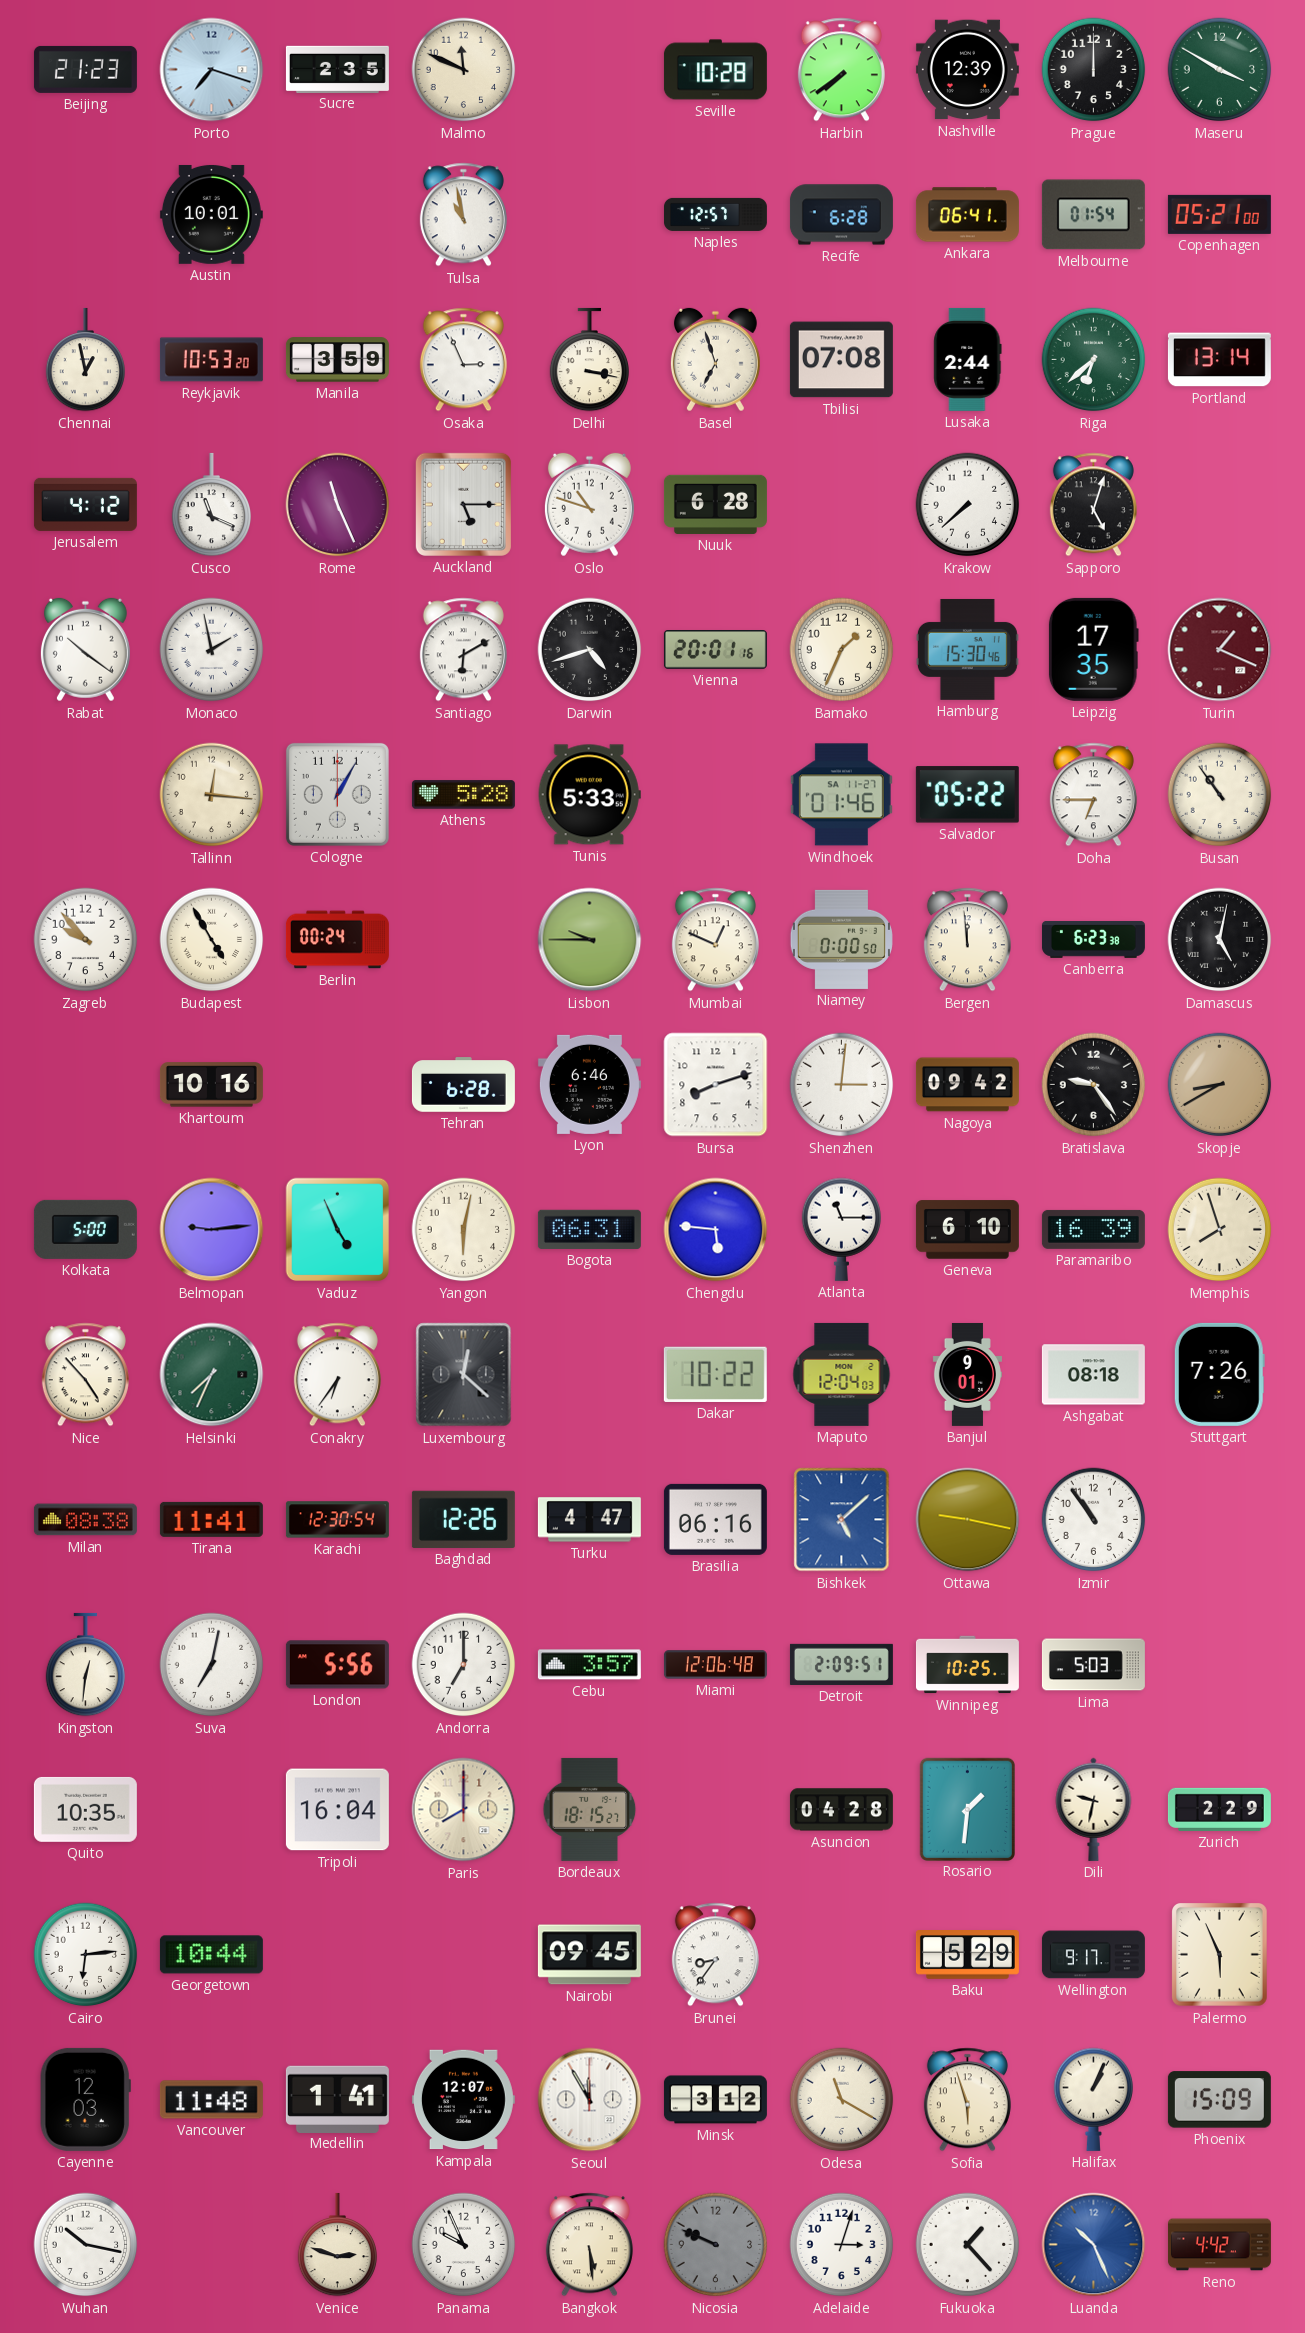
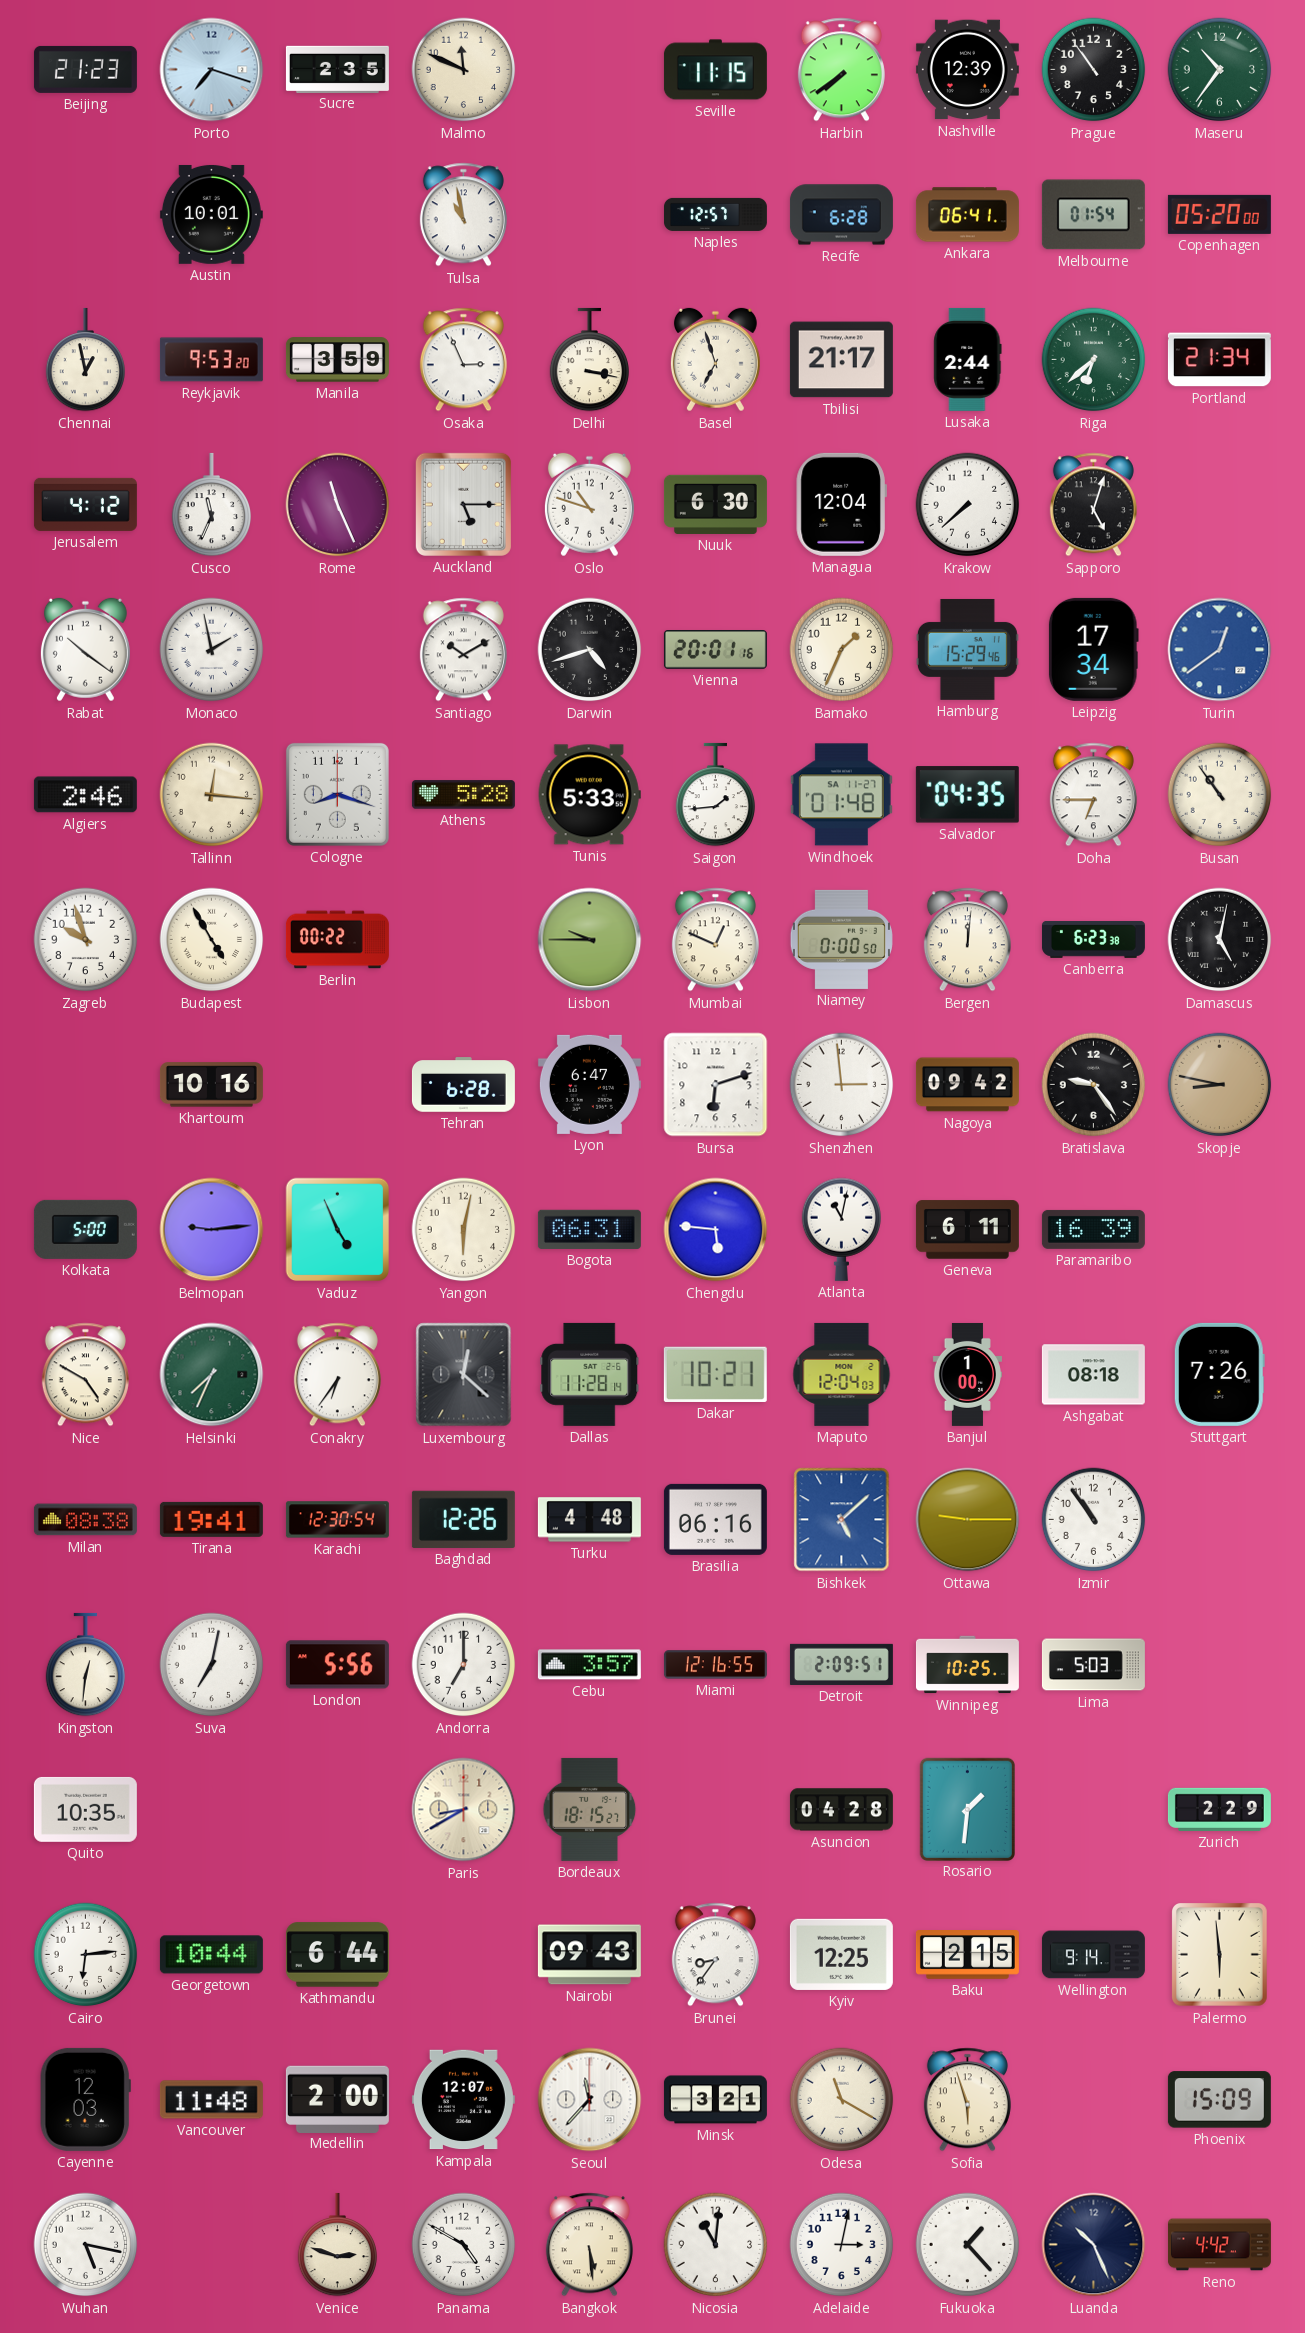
Seville: 10:28 -> 11:15
Prague: 12:00 -> 10:54
Maseru: 3:50 -> 10:36
Copenhagen: 05:21 -> 05:20
Reykjavik: 10:53 -> 9:53
Tbilisi: 07:08 -> 21:17
Portland: 13:14 -> 21:34
Cusco: 11:19 -> 11:34
Nuuk: 6:28 -> 6:30
Managua: none -> 12:04
Santiago: 6:10 -> 10:10
Hamburg: 15:30 -> 15:29
Leipzig: 17:35 -> 17:34
Turin: 1:19 -> 12:39
Turin dial: burgundy -> blue
Algiers: none -> 2:46
Cologne: 1:05 -> 8:18
Saigon: none -> 1:44
Windhoek: 01:46 -> 01:48
Salvador: 05:22 -> 04:35
Zagreb: 9:53 -> 9:57
Berlin: 00:24 -> 00:22
Bergen: 11:59 -> 12:01
Lyon: 6:46 -> 6:47
Bursa: 8:12 -> 6:12
Shenzhen: 3:01 -> 2:59
Skopje: 8:40 -> 8:47
Atlanta: 11:15 -> 11:02
Geneva: 6:10 -> 6:11
Memphis: 7:57 -> none
Nice: 4:53 -> 4:50
Dallas: none -> 11:28
Dakar: 10:22 -> 10:21
Banjul: 9:01 -> 1:00
Tirana: 11:41 -> 19:41
Turku: 4:47 -> 4:48
Ottawa: 9:17 -> 9:15
Miami: 12:06 -> 12:16
Tripoli: 16:04 -> none
Paris: 8:00 -> 8:40
Dili: 9:32 -> none
Kathmandu: none -> 6:44
Nairobi: 09:45 -> 09:43
Kyiv: none -> 12:25
Baku: 5:29 -> 2:15
Wellington: 9:17 -> 9:14
Palermo: 5:56 -> 5:59
Medellin: 1:41 -> 2:00
Seoul: 11:55 -> 11:37
Minsk: 3:12 -> 3:21
Halifax: 1:04 -> none
Wuhan: 10:17 -> 5:17
Panama: 9:56 -> 4:50
Nicosia: 9:49 -> 11:01
Nicosia dial: grey -> white
Adelaide: 3:03 -> 3:02
Luanda dial: blue -> navy
